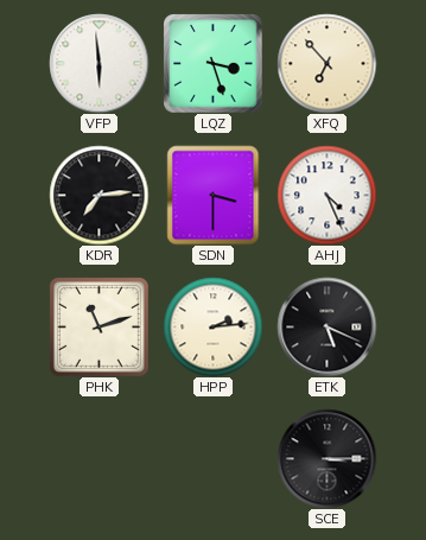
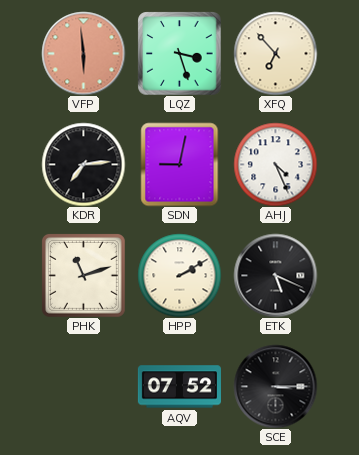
VFP dial: white -> salmon
SDN: 3:30 -> 9:02
HPP: 2:14 -> 2:10
AQV: none -> 07:52
